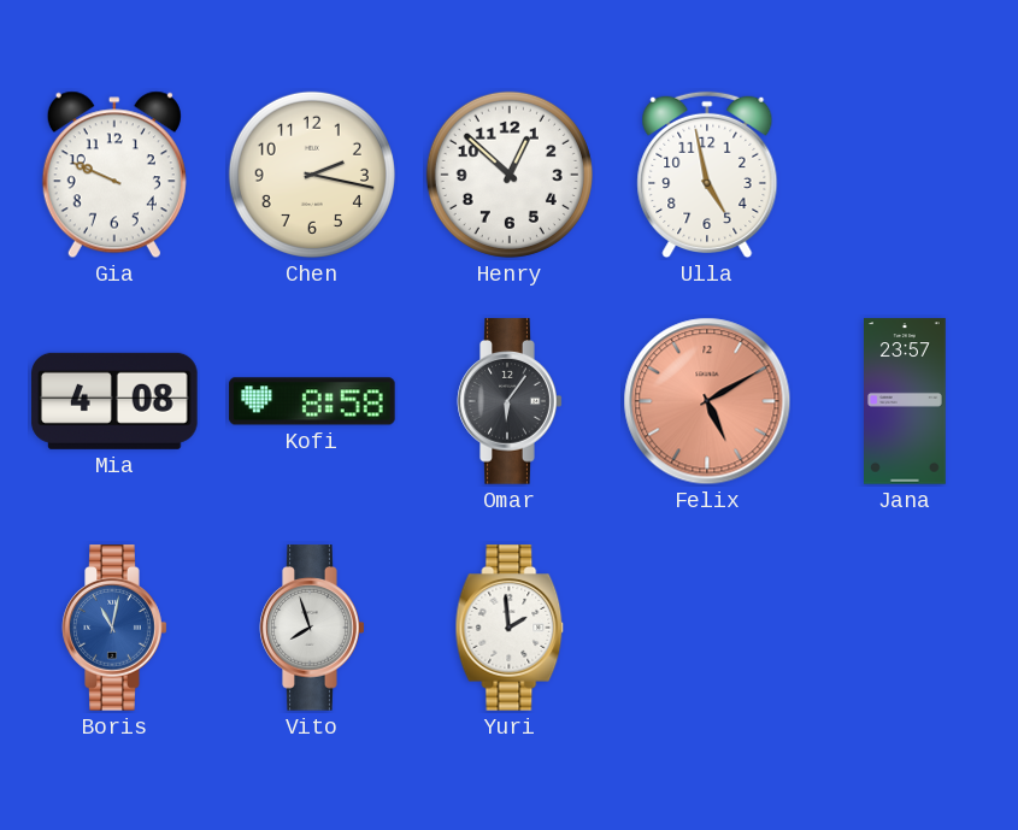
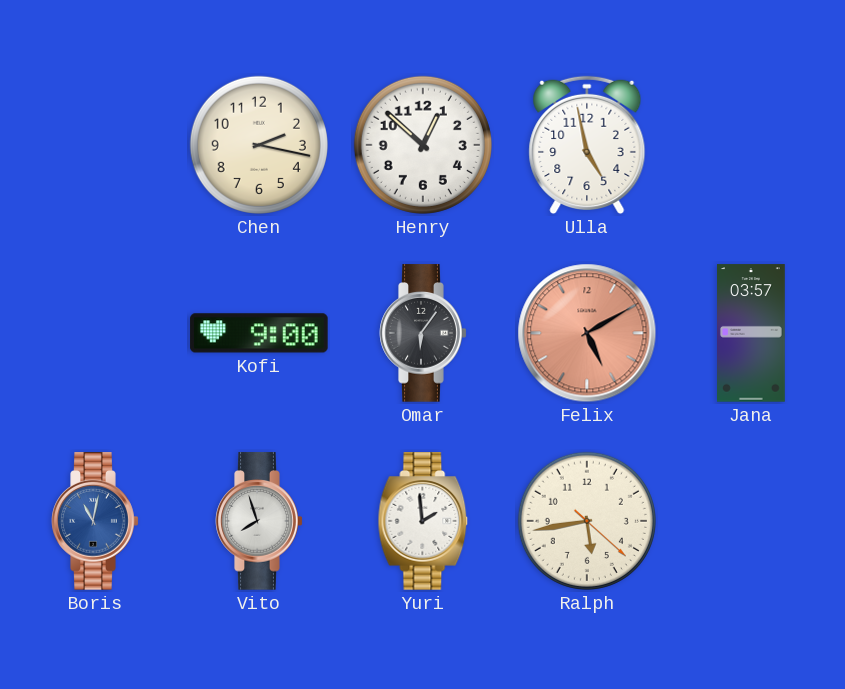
Gia: 9:49 -> none
Mia: 4:08 -> none
Kofi: 8:58 -> 9:00
Jana: 23:57 -> 03:57
Ralph: none -> 5:43
